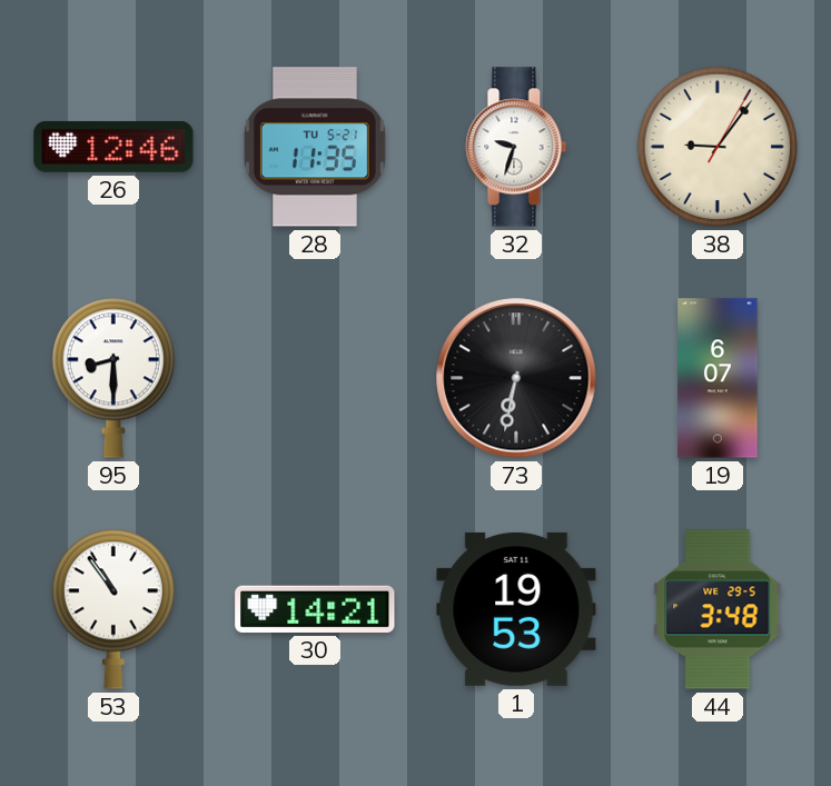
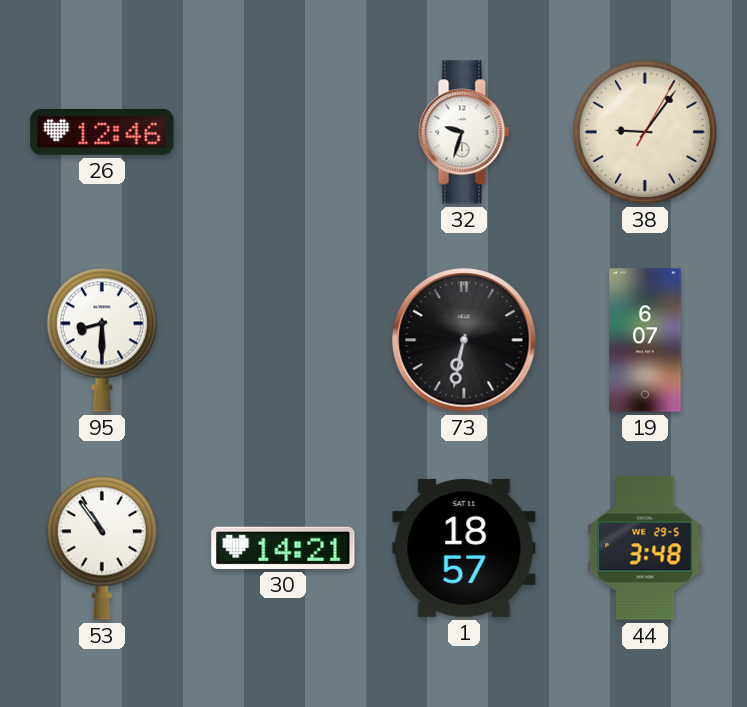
28: 11:35 -> none
1: 19:53 -> 18:57
